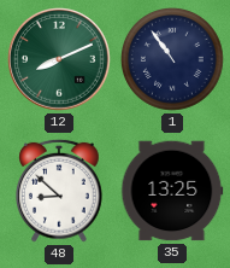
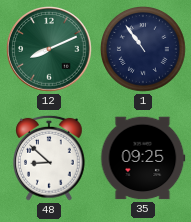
35: 13:25 -> 09:25
